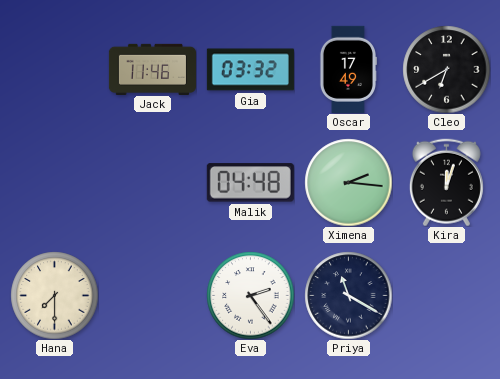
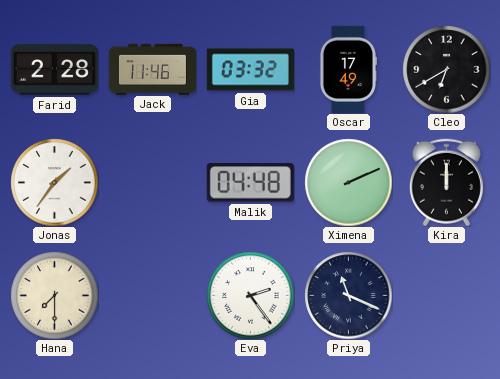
Farid: none -> 2:28
Jonas: none -> 1:36
Ximena: 2:16 -> 2:11
Kira: 12:03 -> 12:00
Priya: 11:20 -> 11:19
